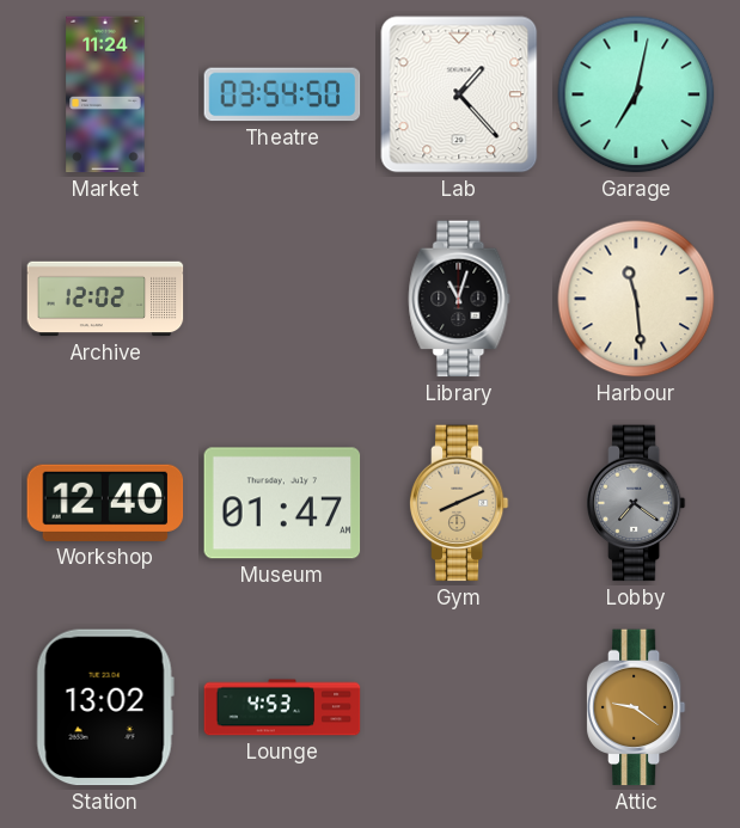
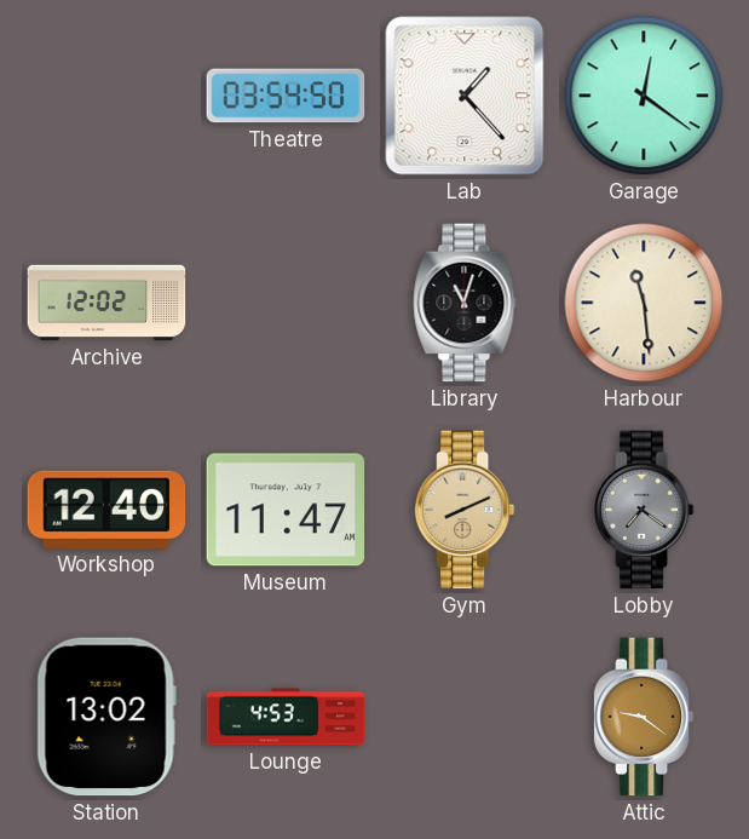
Market: 11:24 -> none
Garage: 7:02 -> 12:21
Museum: 01:47 -> 11:47
